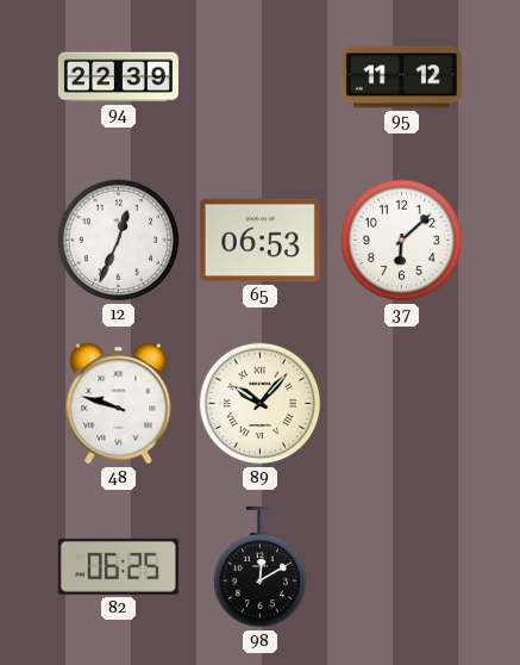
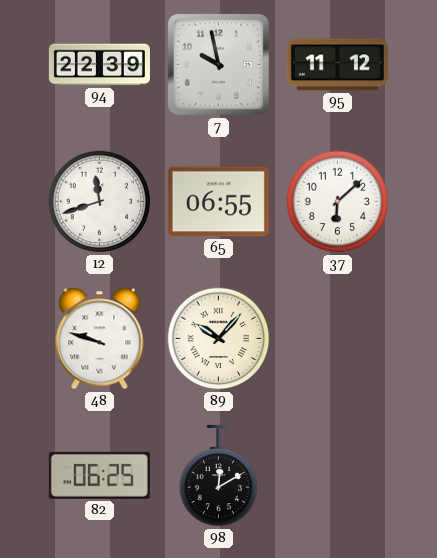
7: none -> 9:58
12: 12:34 -> 11:42
65: 06:53 -> 06:55
